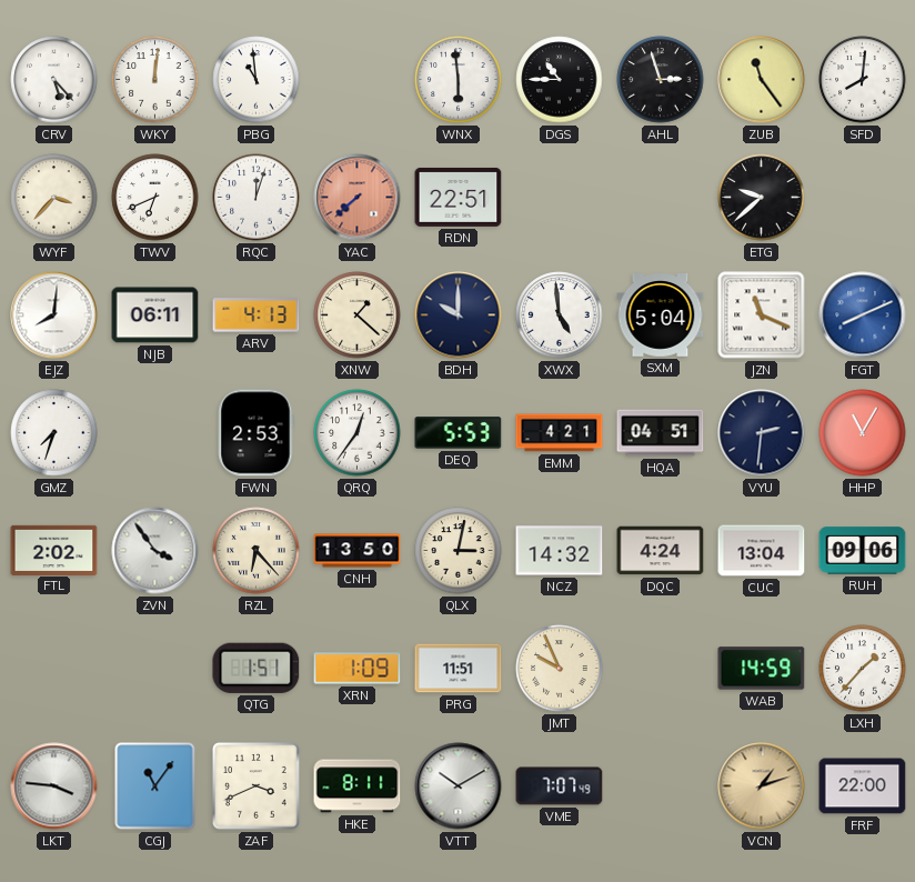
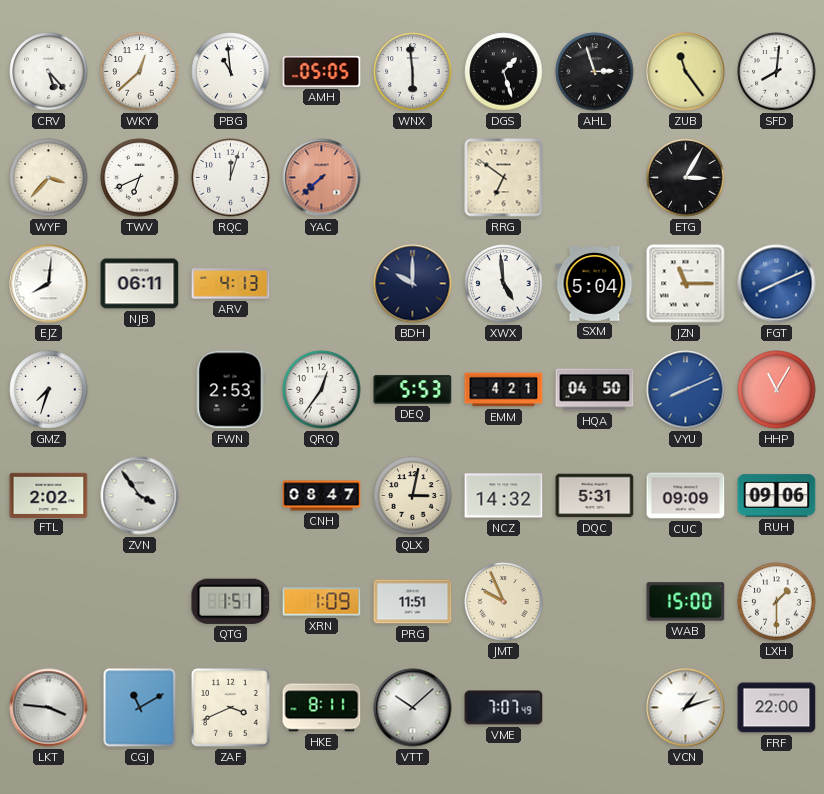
WKY: 12:01 -> 12:38
AMH: none -> 05:05
DGS: 10:45 -> 1:27
RDN: 22:51 -> none
RRG: none -> 6:51
ETG: 9:38 -> 3:05
XNW: 1:22 -> none
JZN: 11:19 -> 11:15
HQA: 04:51 -> 04:50
VYU: 2:31 -> 8:11
VYU dial: navy -> blue
RZL: 6:23 -> none
CNH: 13:50 -> 08:47
DQC: 4:24 -> 5:31
CUC: 13:04 -> 09:09
WAB: 14:59 -> 15:00
LXH: 1:37 -> 1:30
CGJ: 11:06 -> 11:10
VTT: 10:10 -> 10:08
VCN dial: champagne -> white
